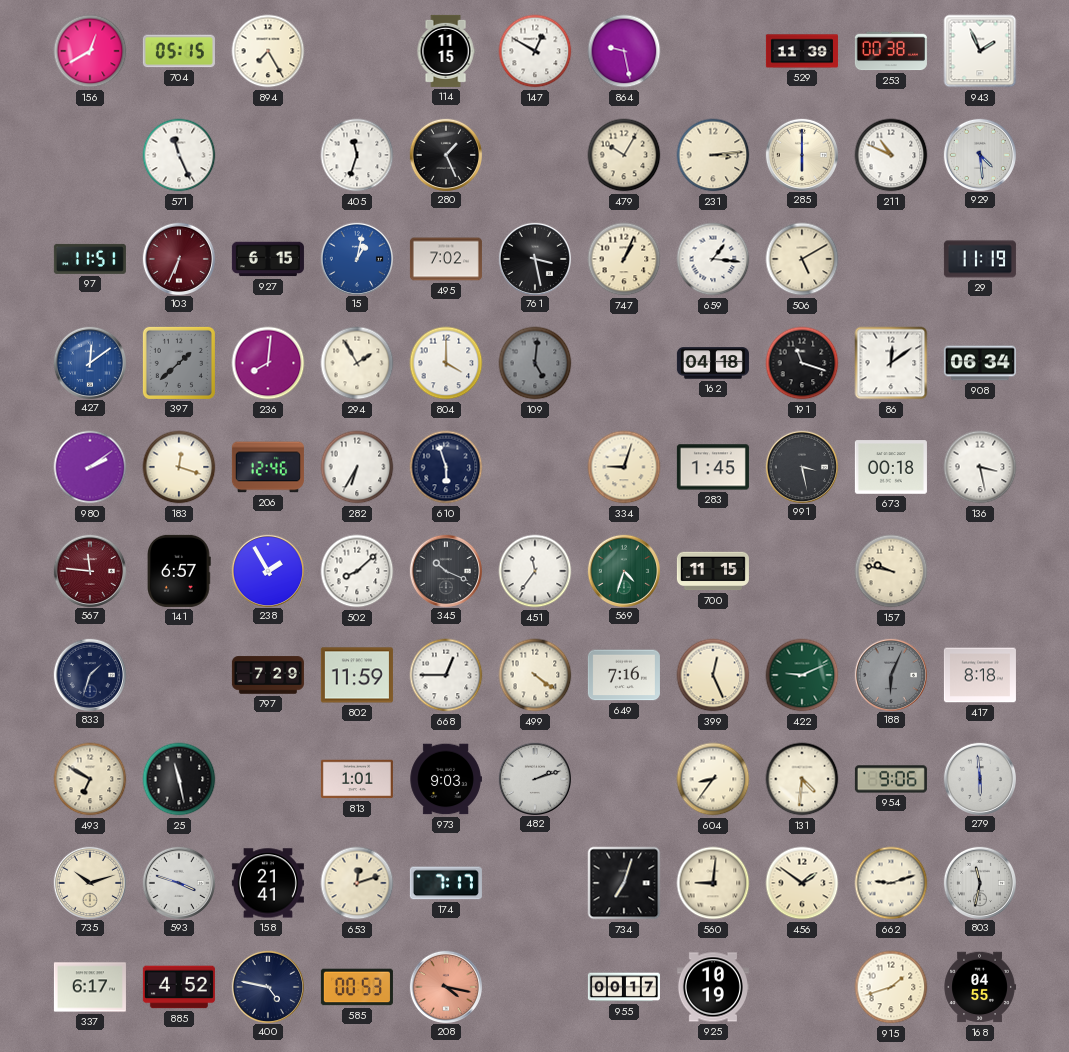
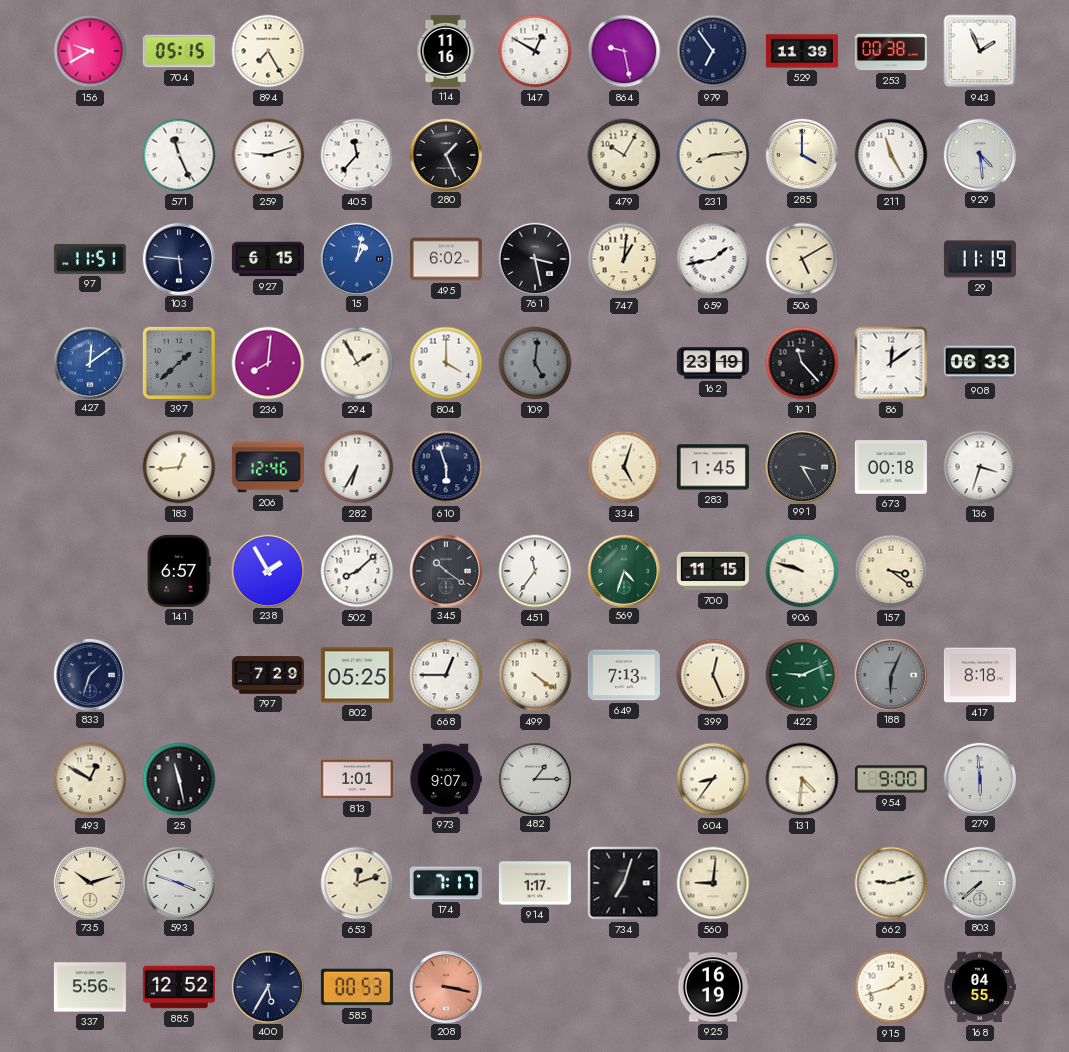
156: 12:40 -> 9:40
114: 11:15 -> 11:16
979: none -> 6:54
259: none -> 9:12
405: 11:33 -> 11:37
231: 3:14 -> 8:14
285: 6:00 -> 4:00
211: 10:49 -> 11:25
103: 6:34 -> 5:46
103 dial: burgundy -> navy
495: 7:02 -> 6:02
747: 1:04 -> 1:01
659: 1:16 -> 1:43
162: 04:18 -> 23:19
191: 11:18 -> 11:23
908: 06:34 -> 06:33
980: 2:09 -> none
183: 12:18 -> 12:44
334: 9:03 -> 5:03
991: 3:28 -> 3:25
136: 3:28 -> 3:33
567: 11:46 -> none
345: 10:19 -> 10:21
906: none -> 9:48
157: 9:47 -> 3:21
802: 11:59 -> 05:25
649: 7:16 -> 7:13
493: 6:50 -> 12:50
973: 9:03 -> 9:07
482: 2:12 -> 1:15
954: 9:06 -> 9:00
158: 21:41 -> none
914: none -> 1:17
456: 1:51 -> none
803: 11:32 -> 7:38
337: 6:17 -> 5:56
885: 4:52 -> 12:52
400: 4:47 -> 5:35
208: 4:17 -> 3:17
955: 00:17 -> none
925: 10:19 -> 16:19
